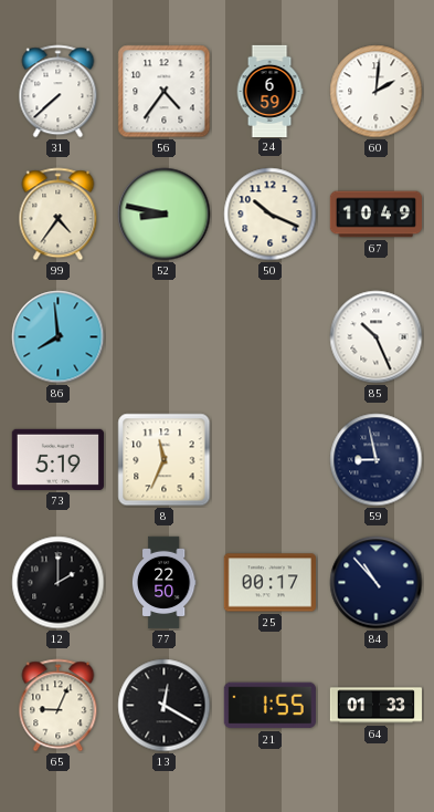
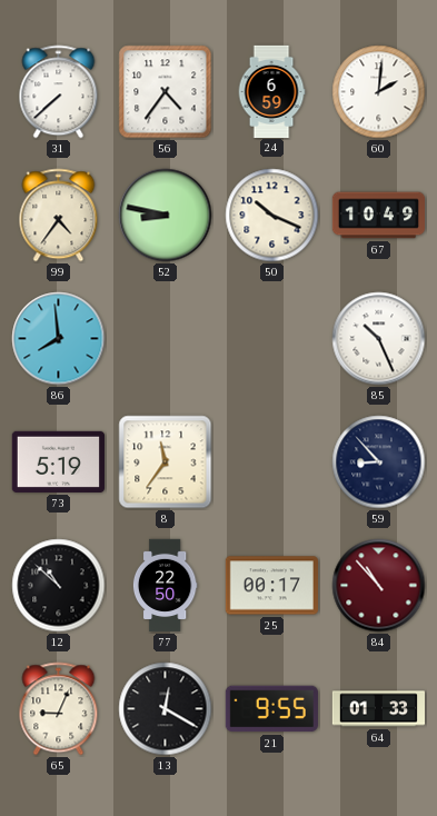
8: 11:34 -> 11:36
59: 8:58 -> 8:53
12: 2:00 -> 10:52
84 dial: navy -> burgundy
21: 1:55 -> 9:55
